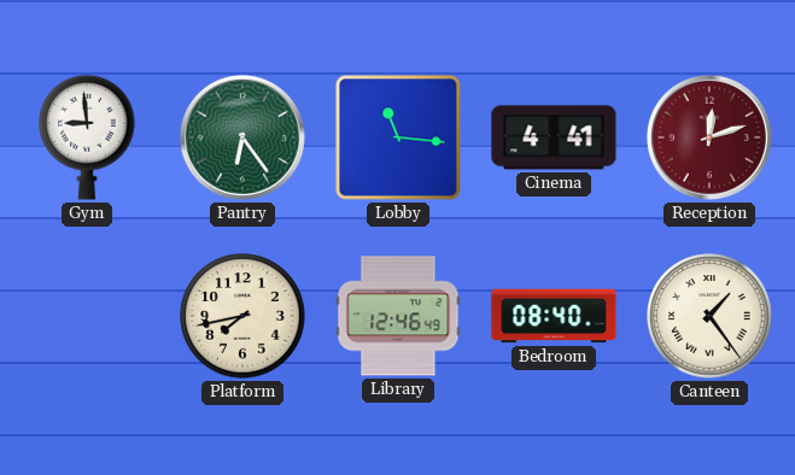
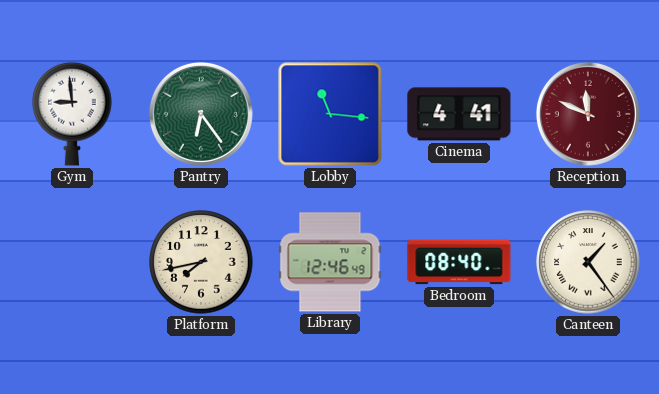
Reception: 12:12 -> 11:49
